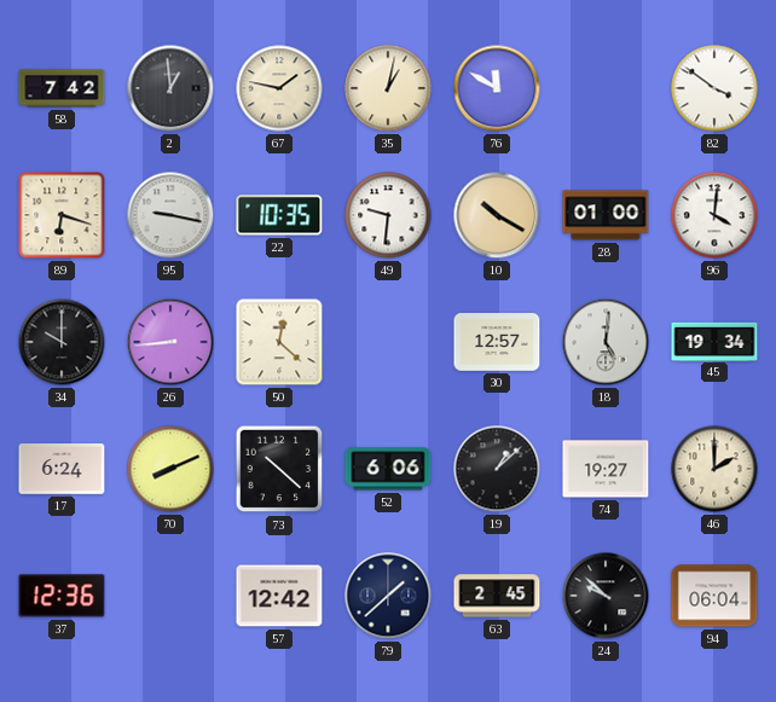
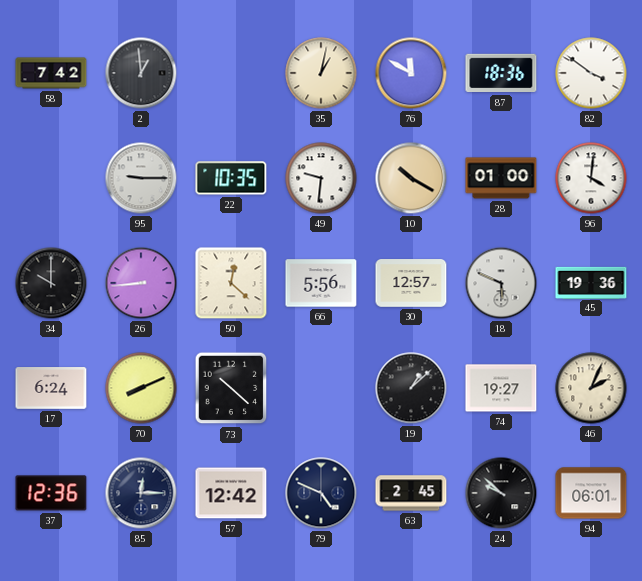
67: 1:47 -> none
87: none -> 18:36
89: 6:18 -> none
95: 9:17 -> 9:15
66: none -> 5:56
18: 5:01 -> 5:49
45: 19:34 -> 19:36
52: 6:06 -> none
46: 2:00 -> 2:04
85: none -> 12:15
79: 1:38 -> 4:49
94: 06:04 -> 06:01
